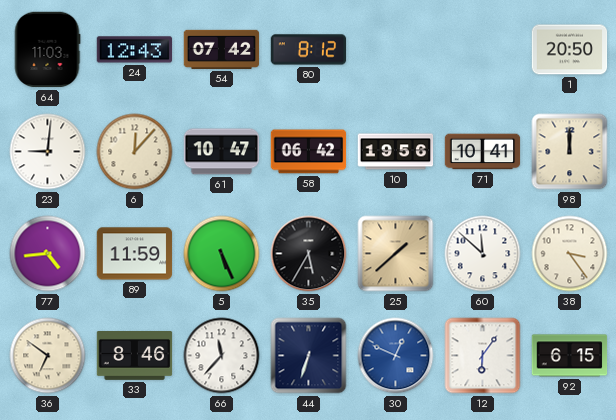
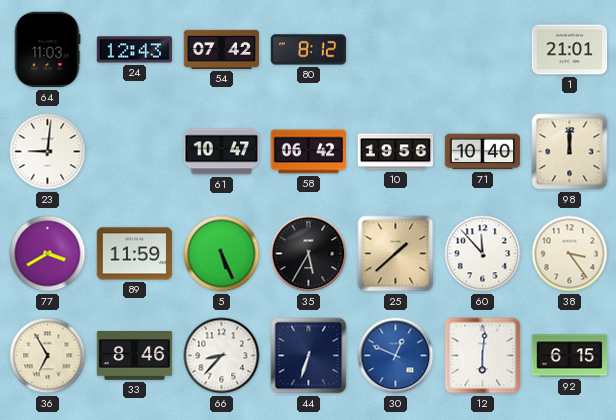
1: 20:50 -> 21:01
6: 12:07 -> none
71: 10:41 -> 10:40
77: 4:44 -> 3:40
60: 11:52 -> 11:53
36: 6:51 -> 6:55
66: 11:37 -> 8:37
12: 6:06 -> 6:01
